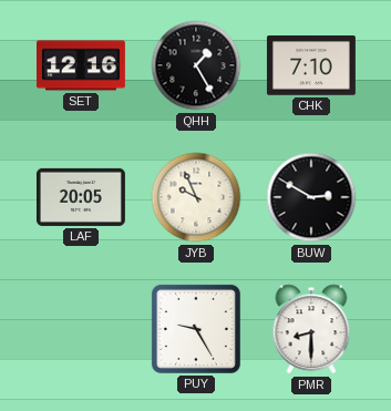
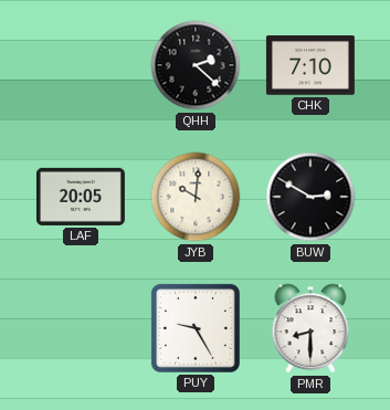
SET: 12:16 -> none
QHH: 1:25 -> 2:22
JYB: 9:56 -> 10:01
